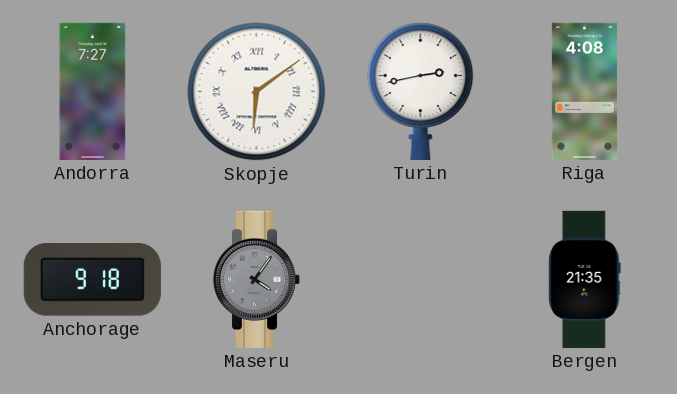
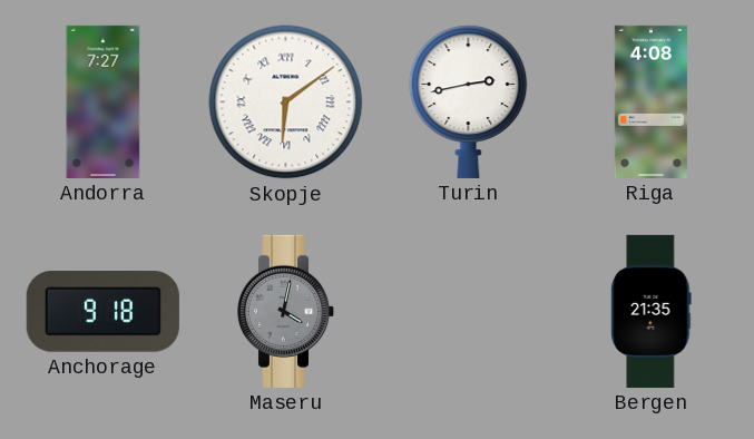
Maseru: 4:06 -> 4:02
